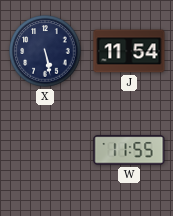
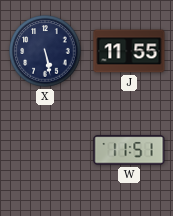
J: 11:54 -> 11:55
W: 11:55 -> 11:51
